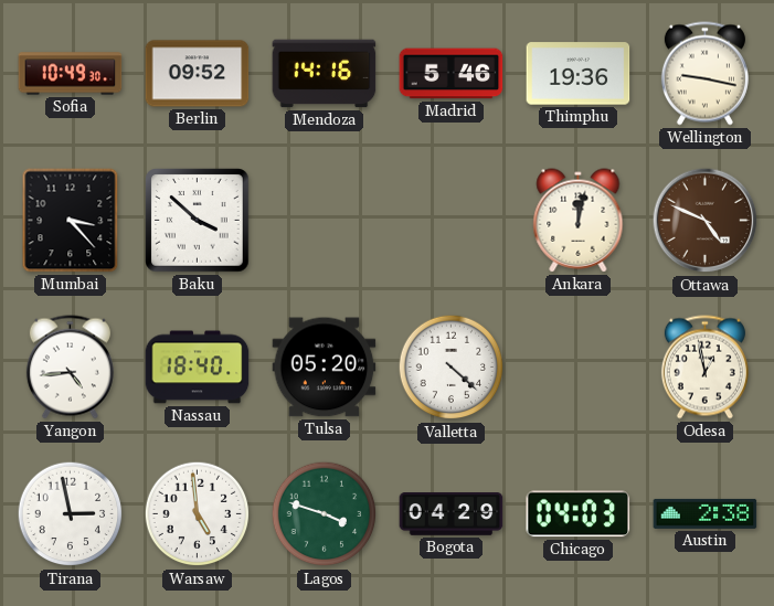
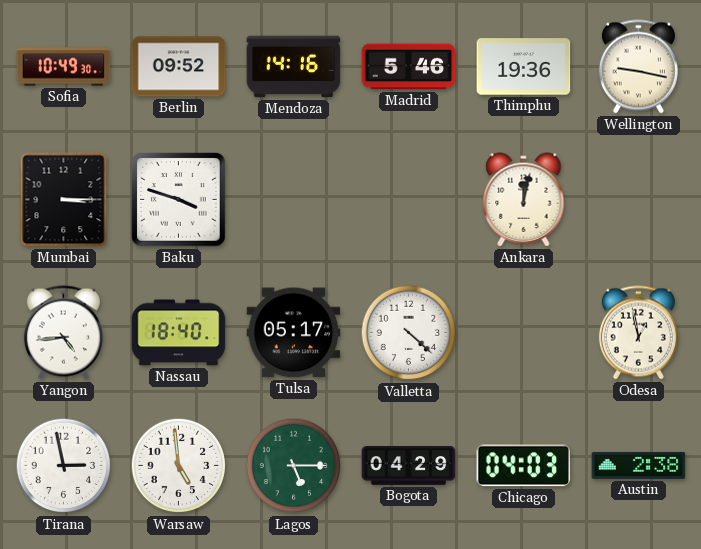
Mumbai: 3:23 -> 3:15
Baku: 3:52 -> 3:48
Ottawa: 4:49 -> none
Tulsa: 05:20 -> 05:17
Lagos: 3:48 -> 5:15
